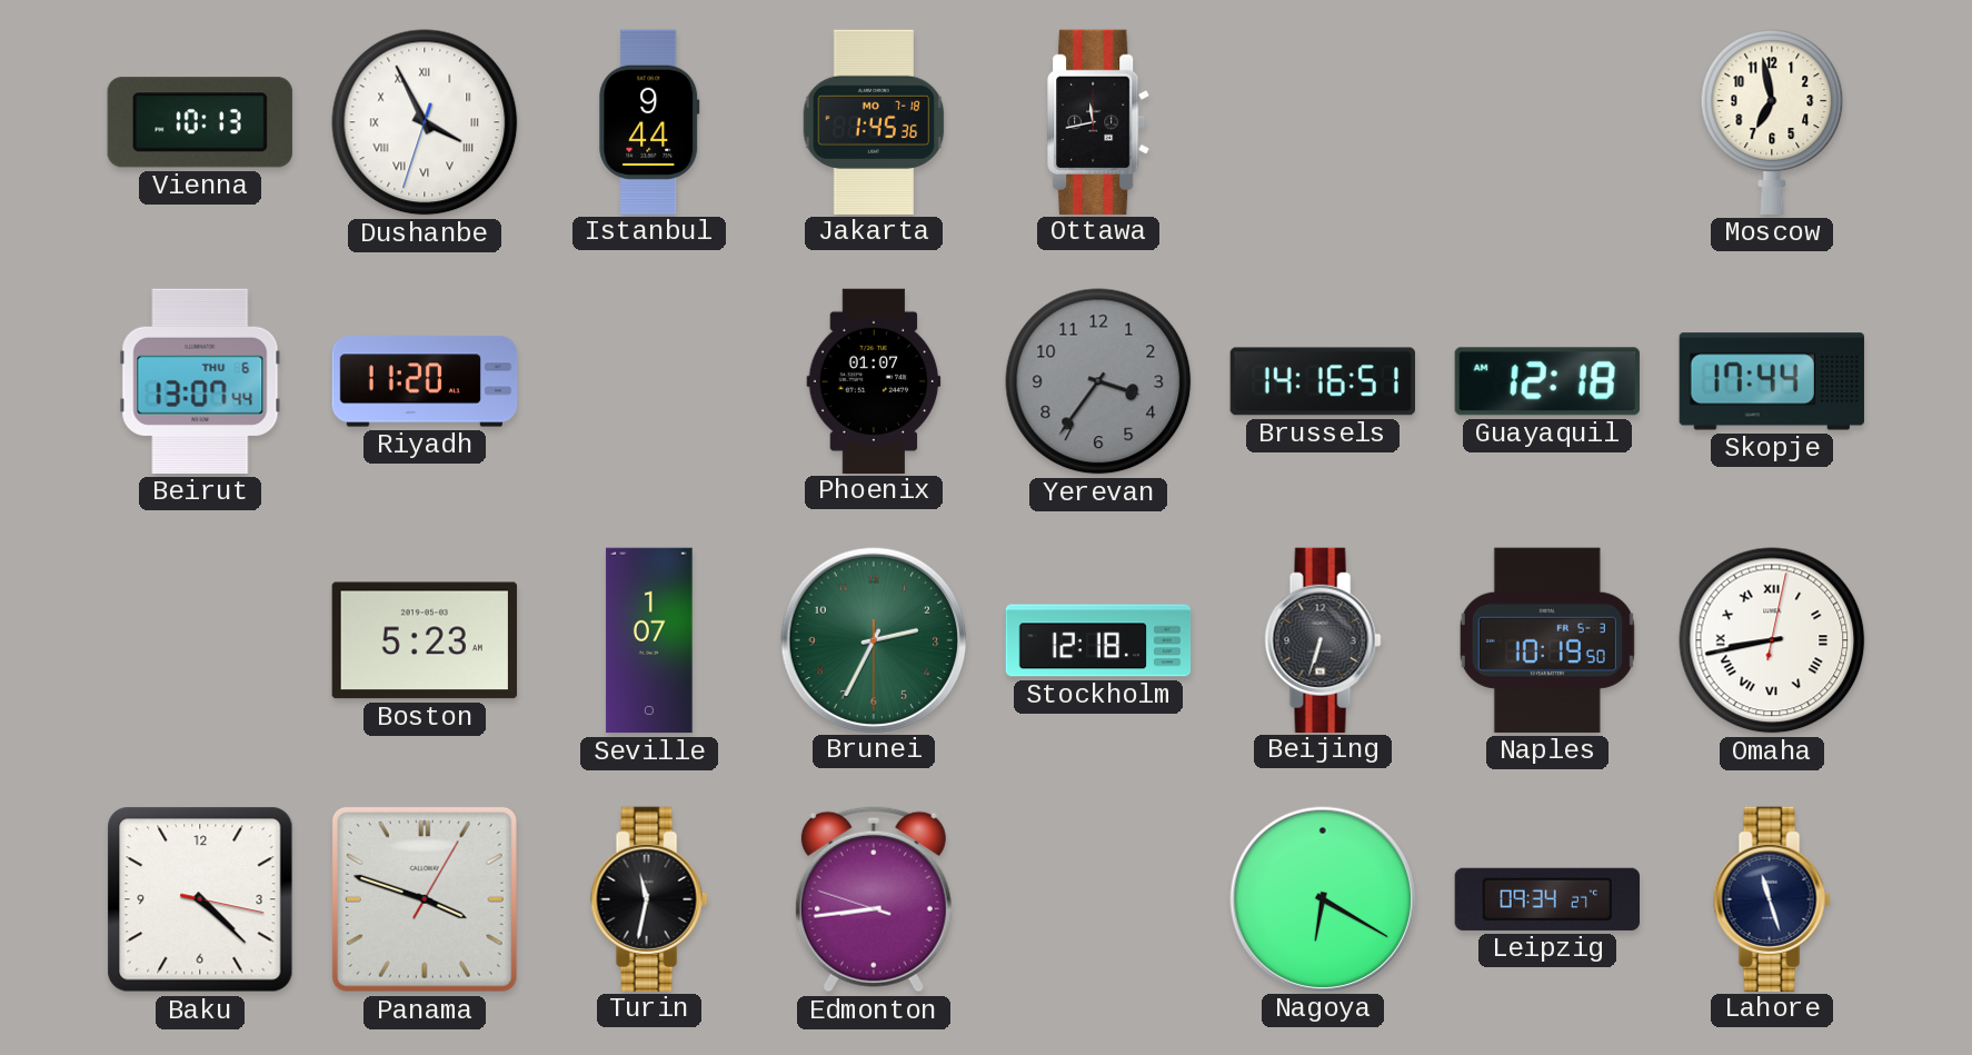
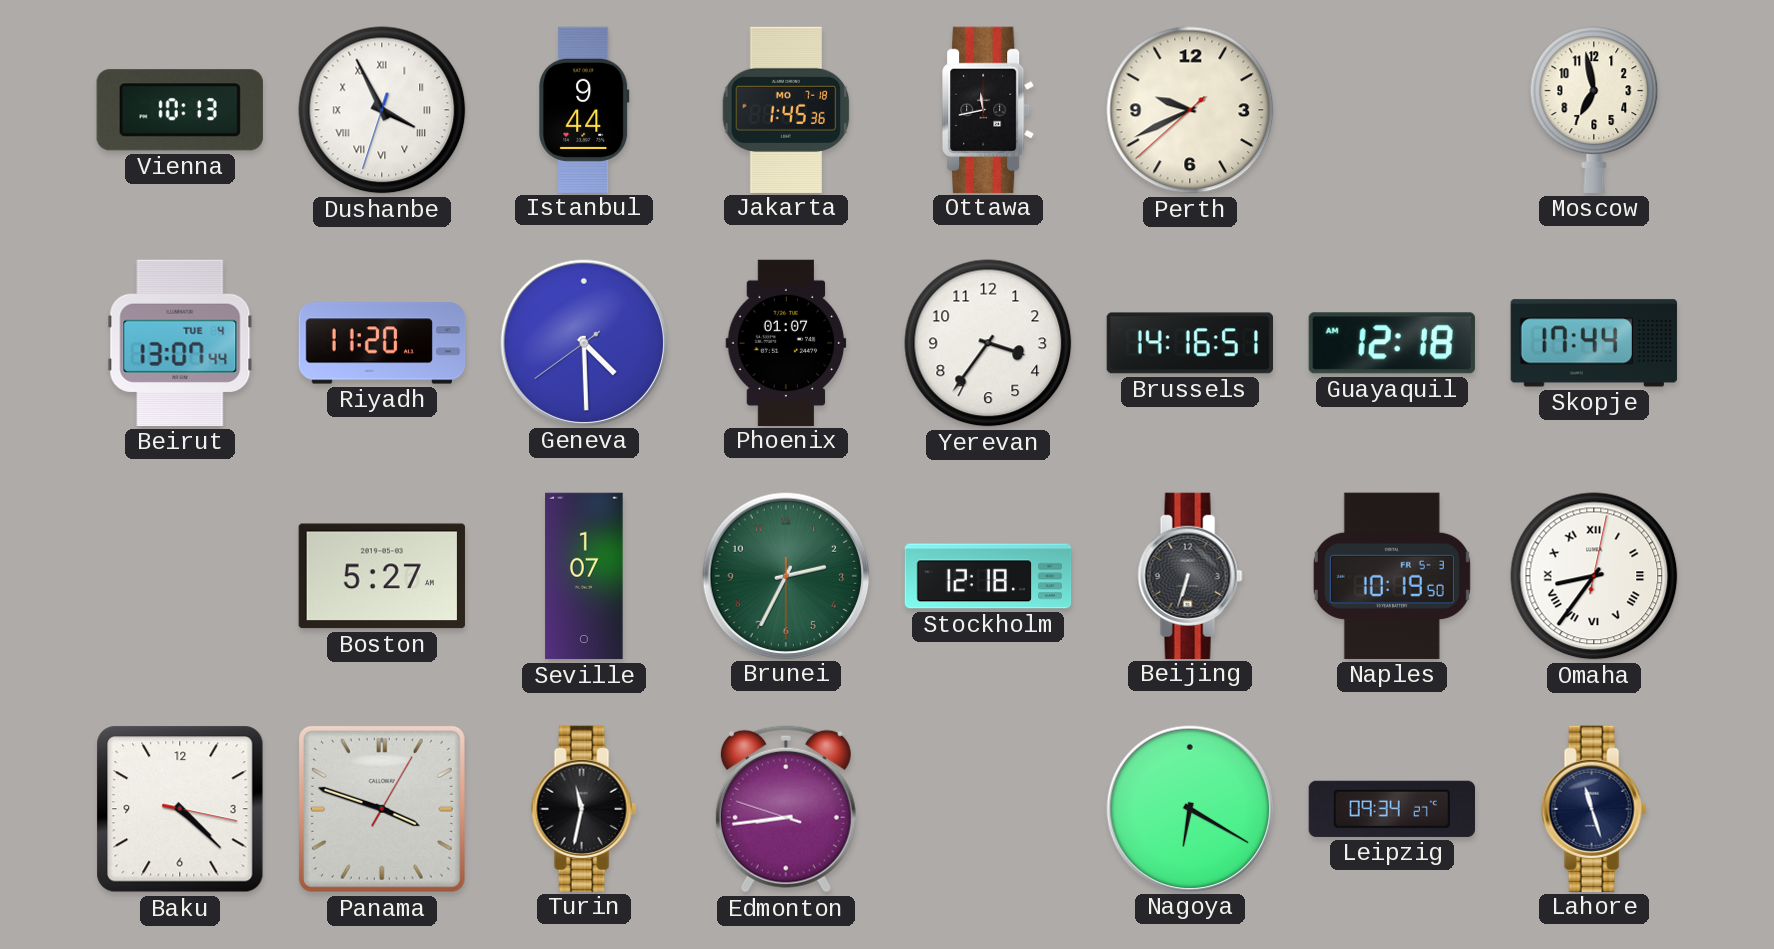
Perth: none -> 9:40
Beirut date: THU 6 -> TUE 4
Geneva: none -> 4:29
Yerevan dial: grey -> white
Boston: 5:23 -> 5:27
Omaha: 8:43 -> 8:36
